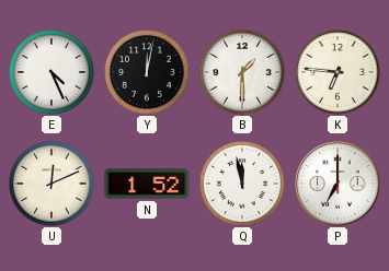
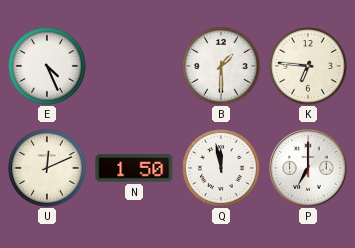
Y: 12:02 -> none
N: 1:52 -> 1:50
